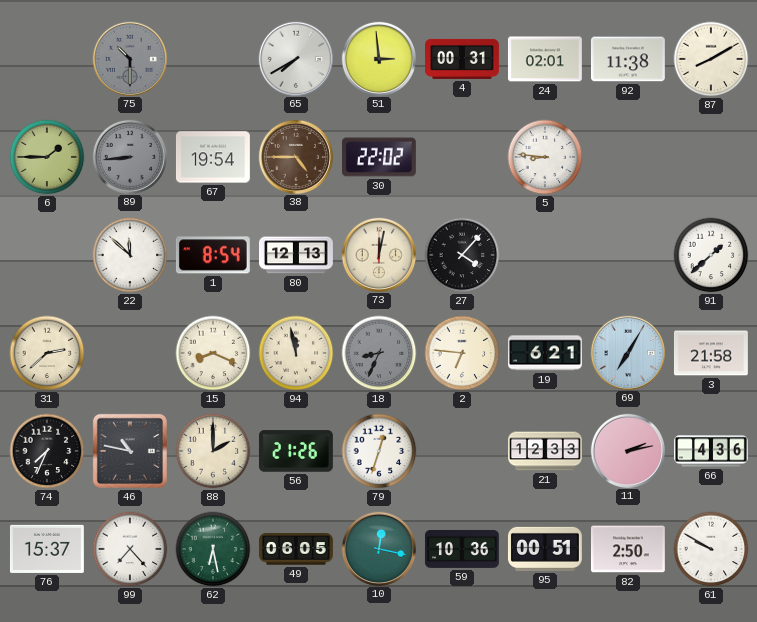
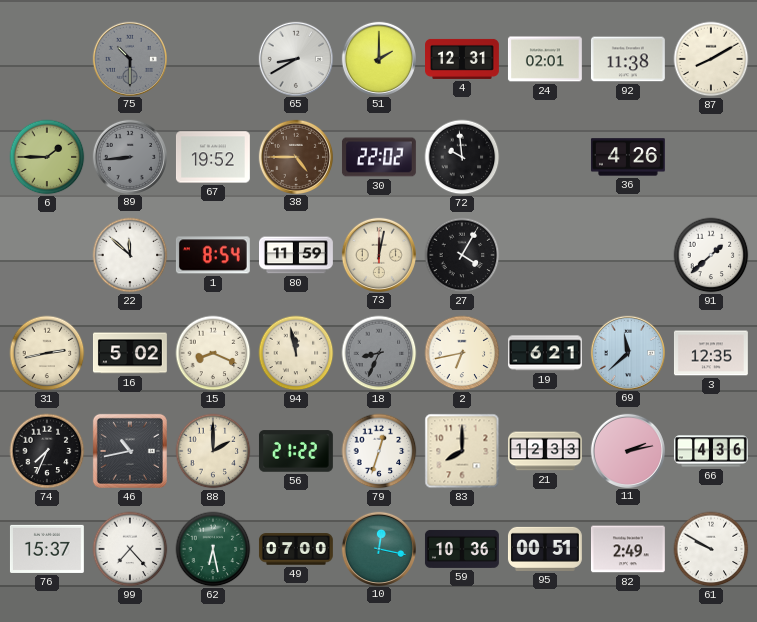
65: 7:40 -> 8:40
51: 2:59 -> 2:00
4: 00:31 -> 12:31
67: 19:54 -> 19:52
72: none -> 9:59
5: 8:46 -> none
36: none -> 4:26
80: 12:13 -> 11:59
27: 4:07 -> 4:05
31: 2:38 -> 2:43
16: none -> 5:02
2: 6:46 -> 6:43
69: 7:05 -> 11:38
3: 21:58 -> 12:35
46: 10:47 -> 10:43
56: 21:26 -> 21:22
83: none -> 8:00
49: 06:05 -> 07:00
82: 2:50 -> 2:49
